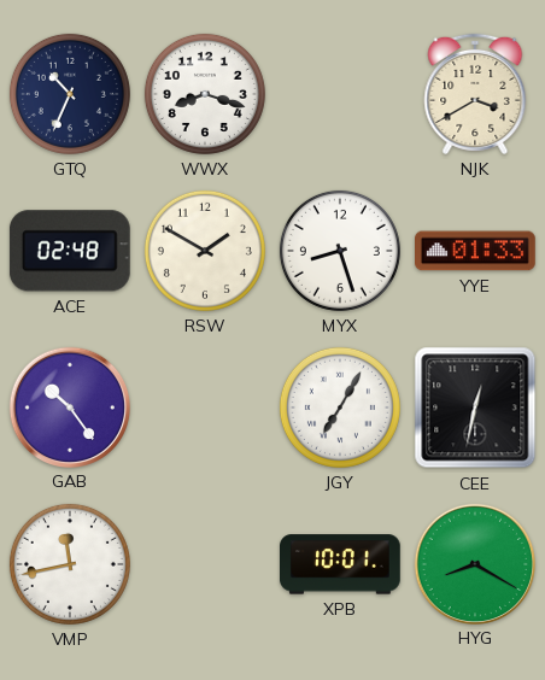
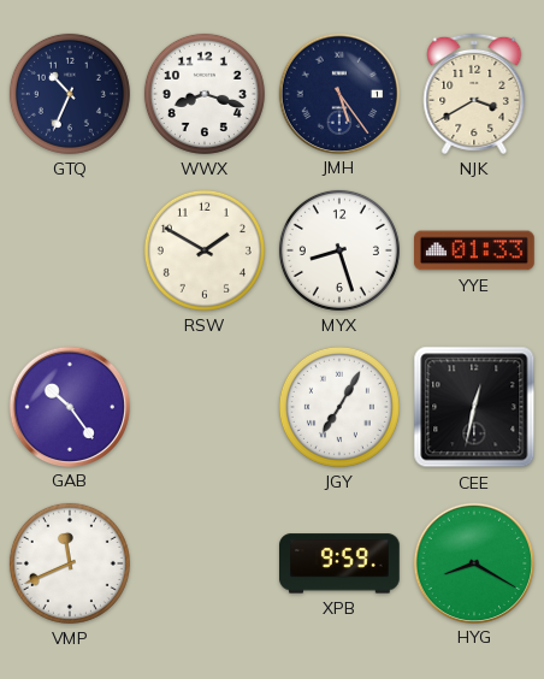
JMH: none -> 5:24
ACE: 02:48 -> none
VMP: 11:43 -> 11:41
XPB: 10:01 -> 9:59
